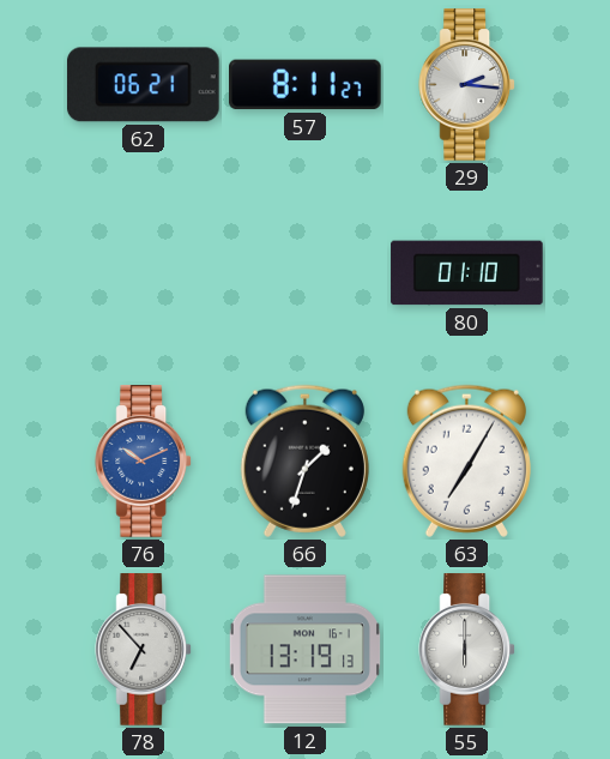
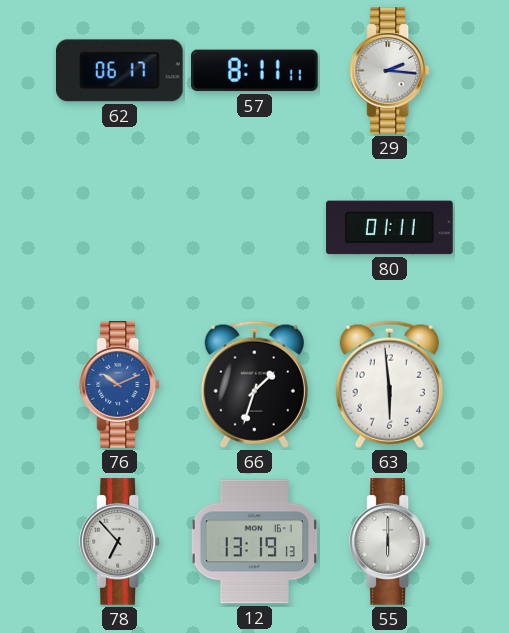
62: 06:21 -> 06:17
57: 8:11:27 -> 8:11:11
80: 01:10 -> 01:11
63: 7:05 -> 5:59
